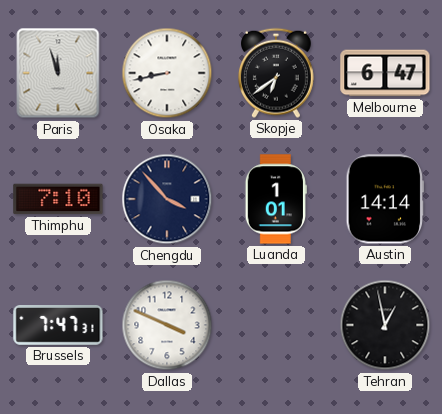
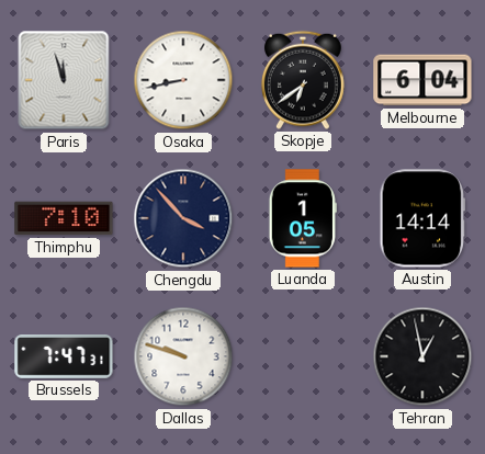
Melbourne: 6:47 -> 6:04
Luanda: 1:01 -> 1:05
Dallas: 3:49 -> 9:48
